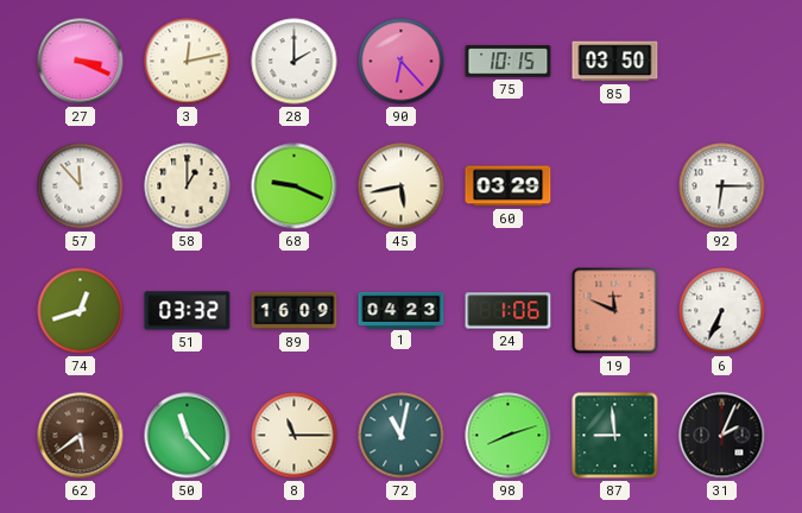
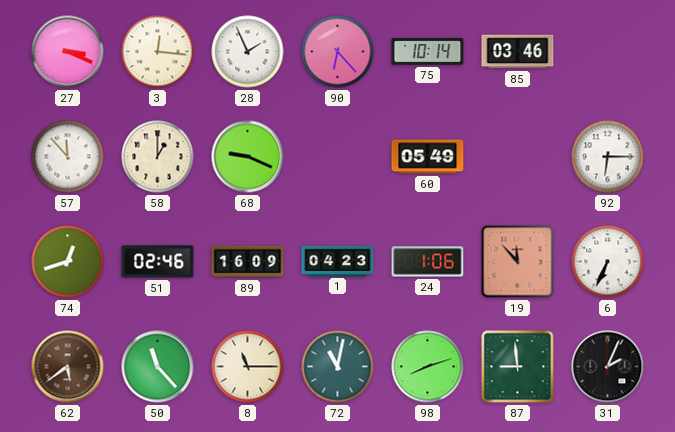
3: 12:13 -> 12:16
28: 2:00 -> 1:56
75: 10:15 -> 10:14
85: 03:50 -> 03:46
45: 5:43 -> none
60: 03:29 -> 05:49
51: 03:32 -> 02:46
19: 11:49 -> 11:53
